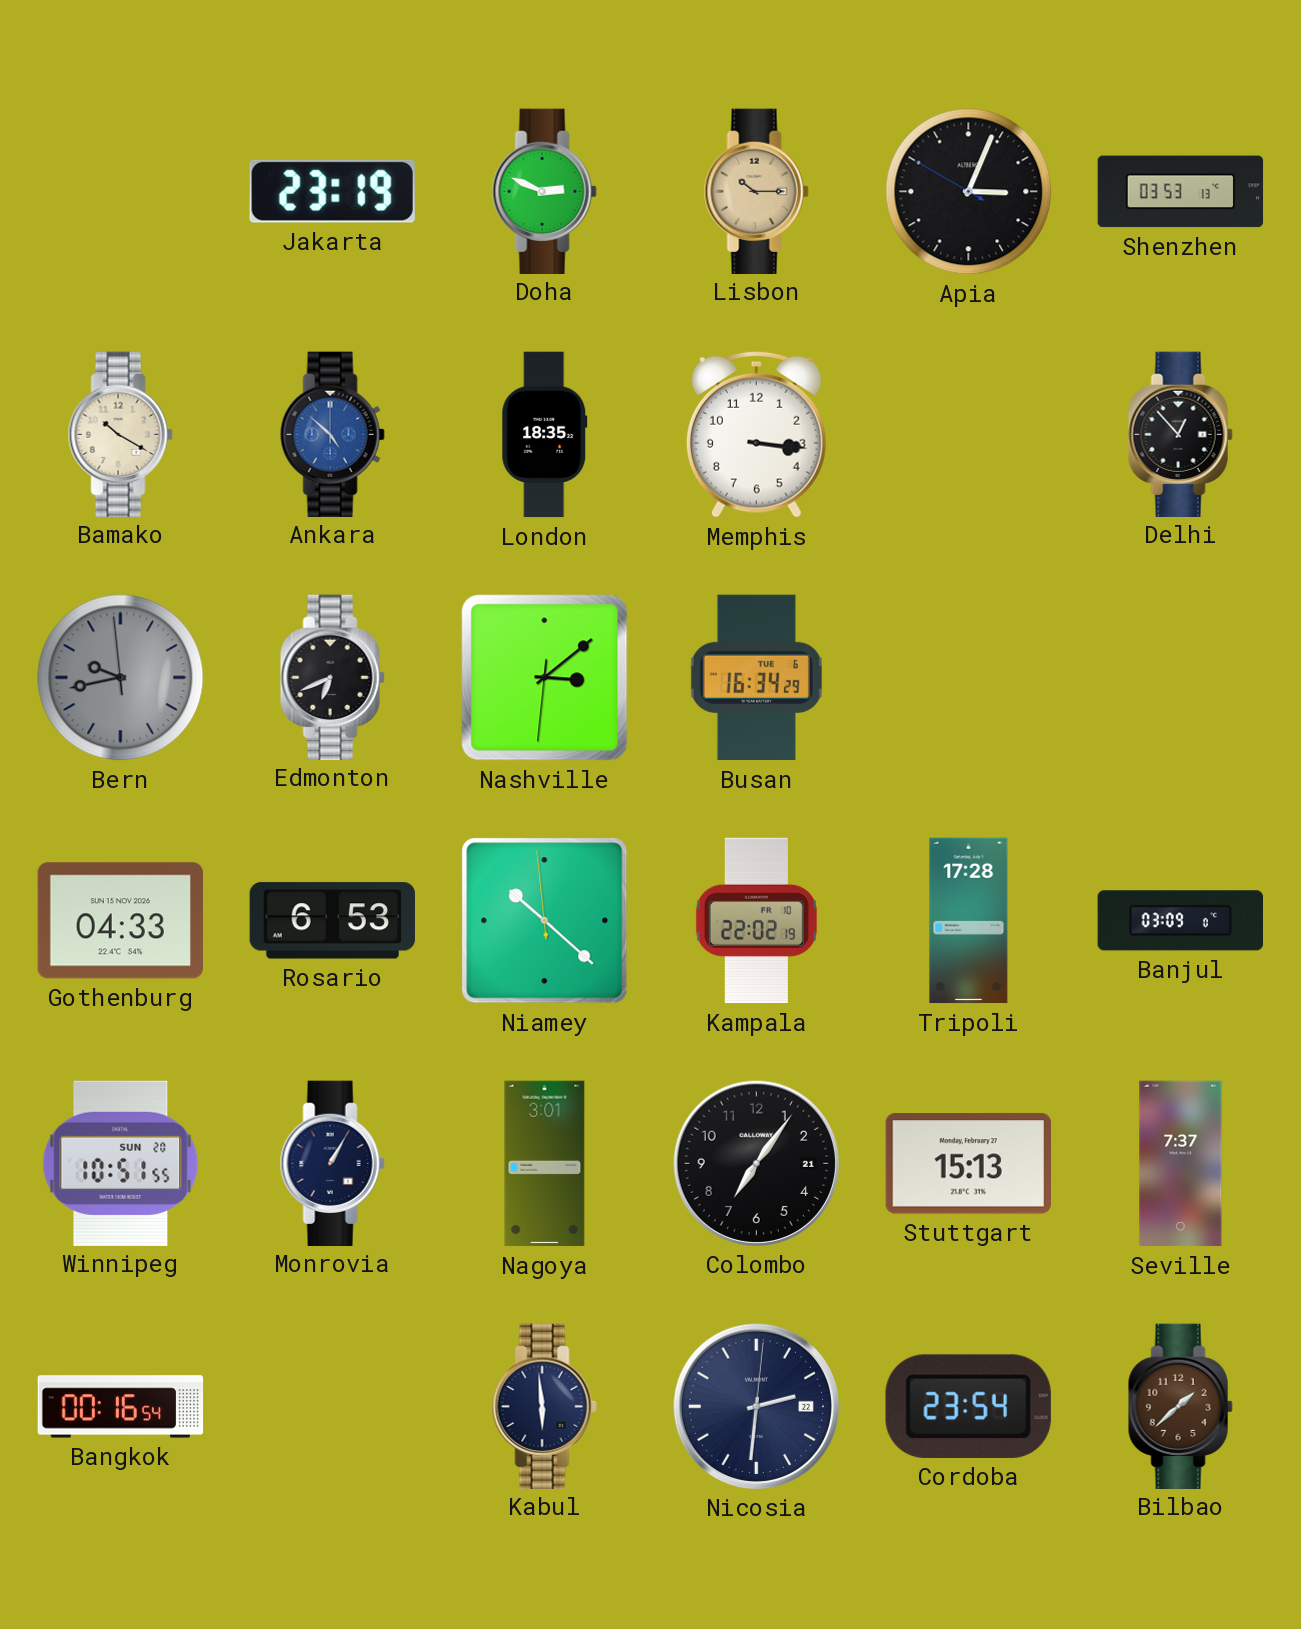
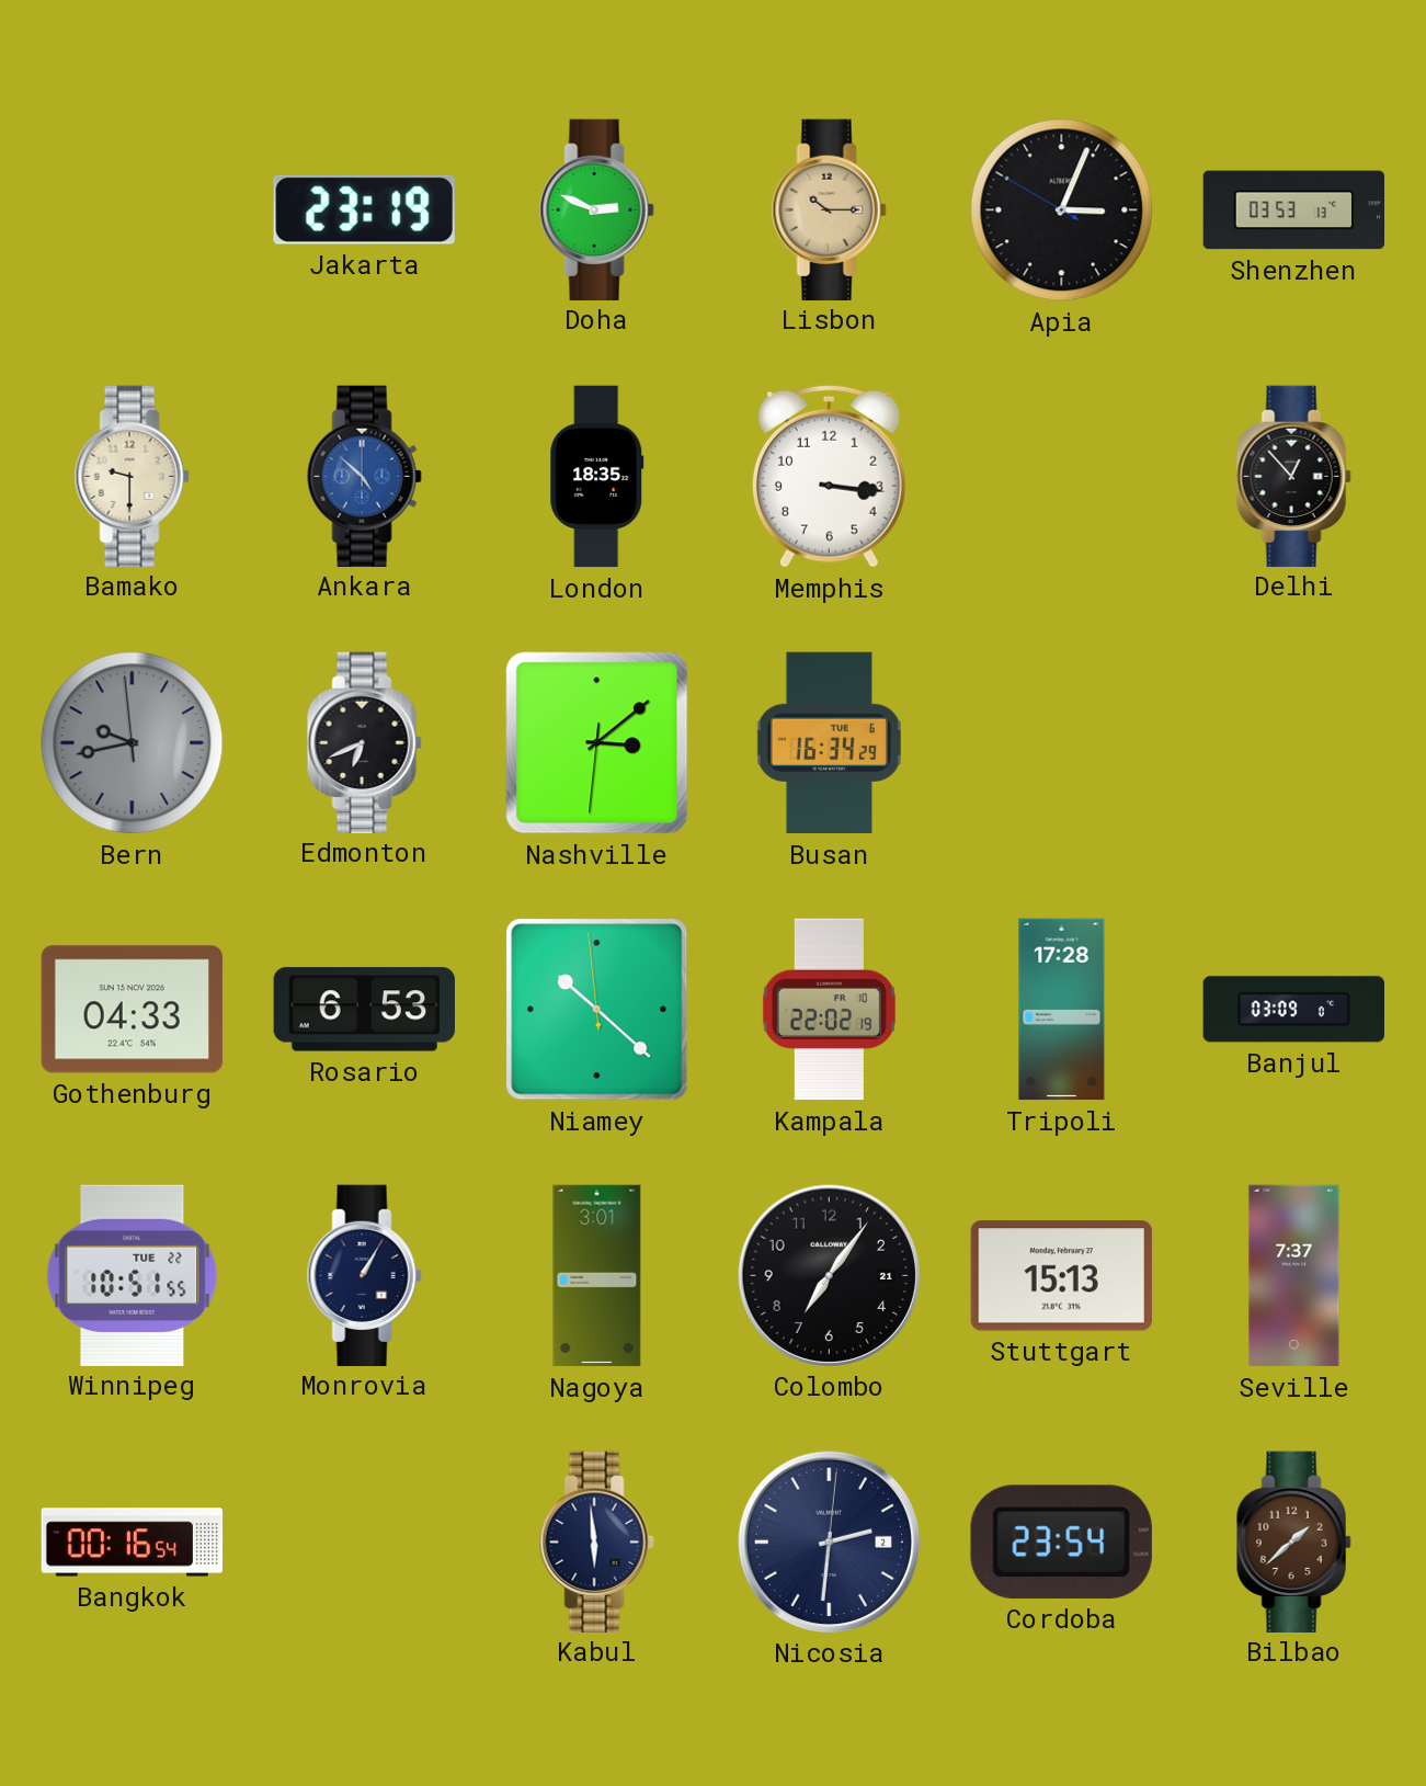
Bamako: 10:20 -> 9:30
Winnipeg date: SUN 20 -> TUE 22
Nicosia date: 22 -> 2
